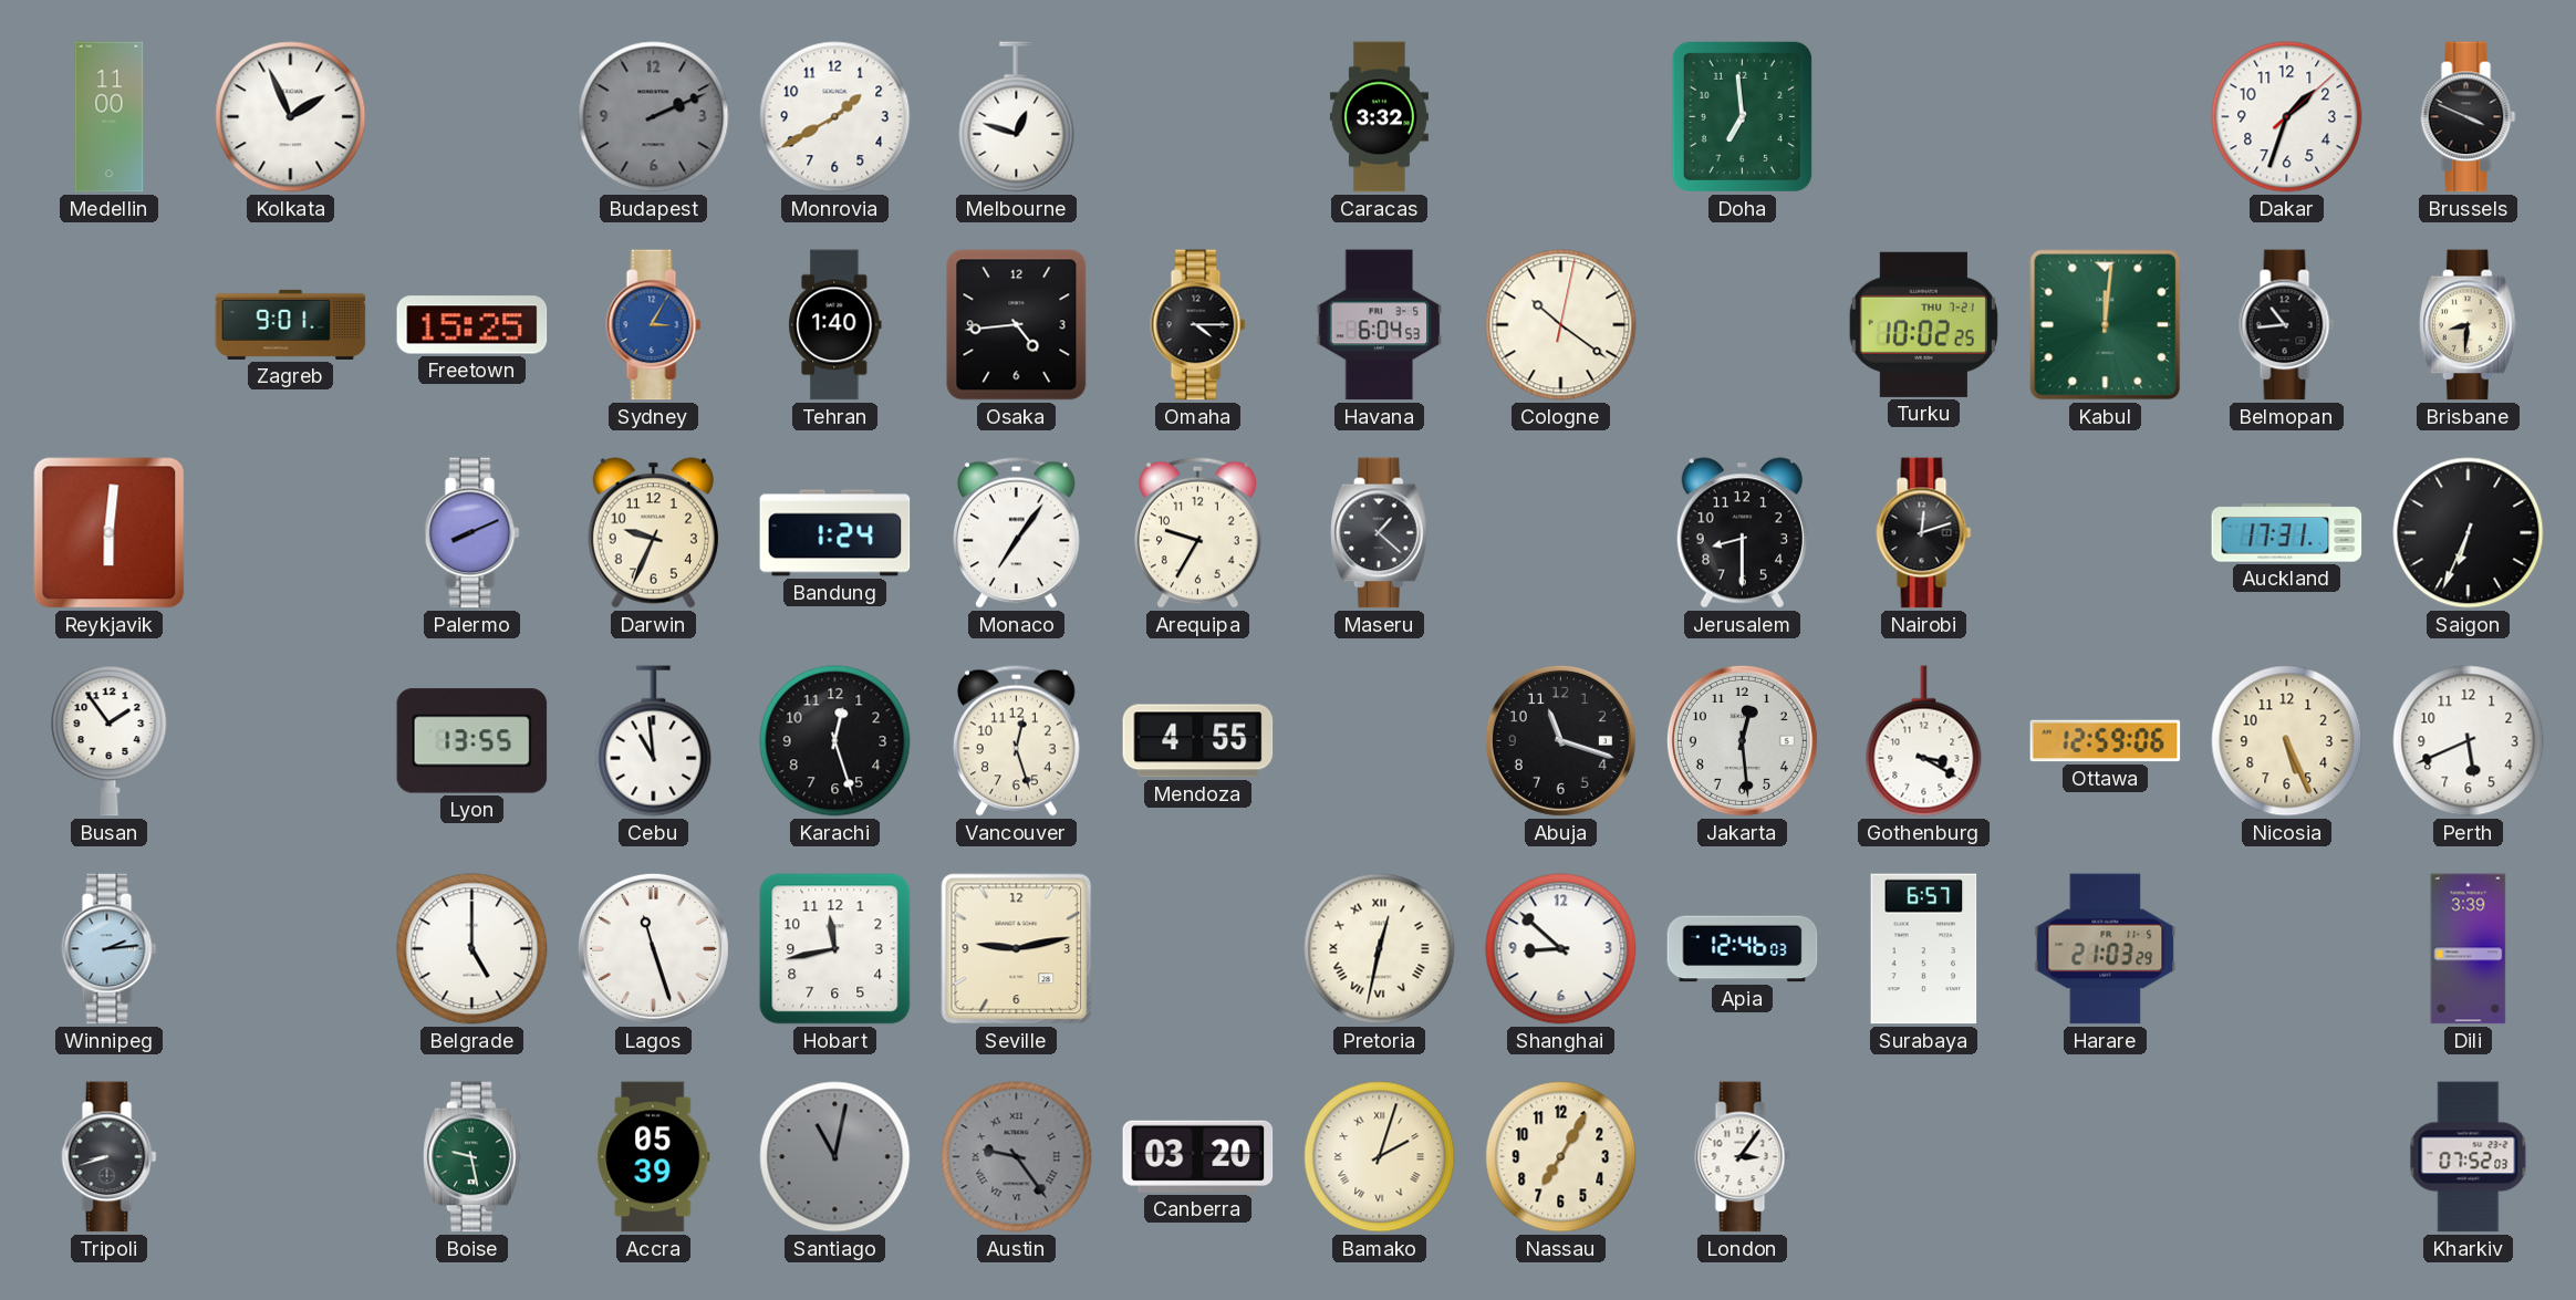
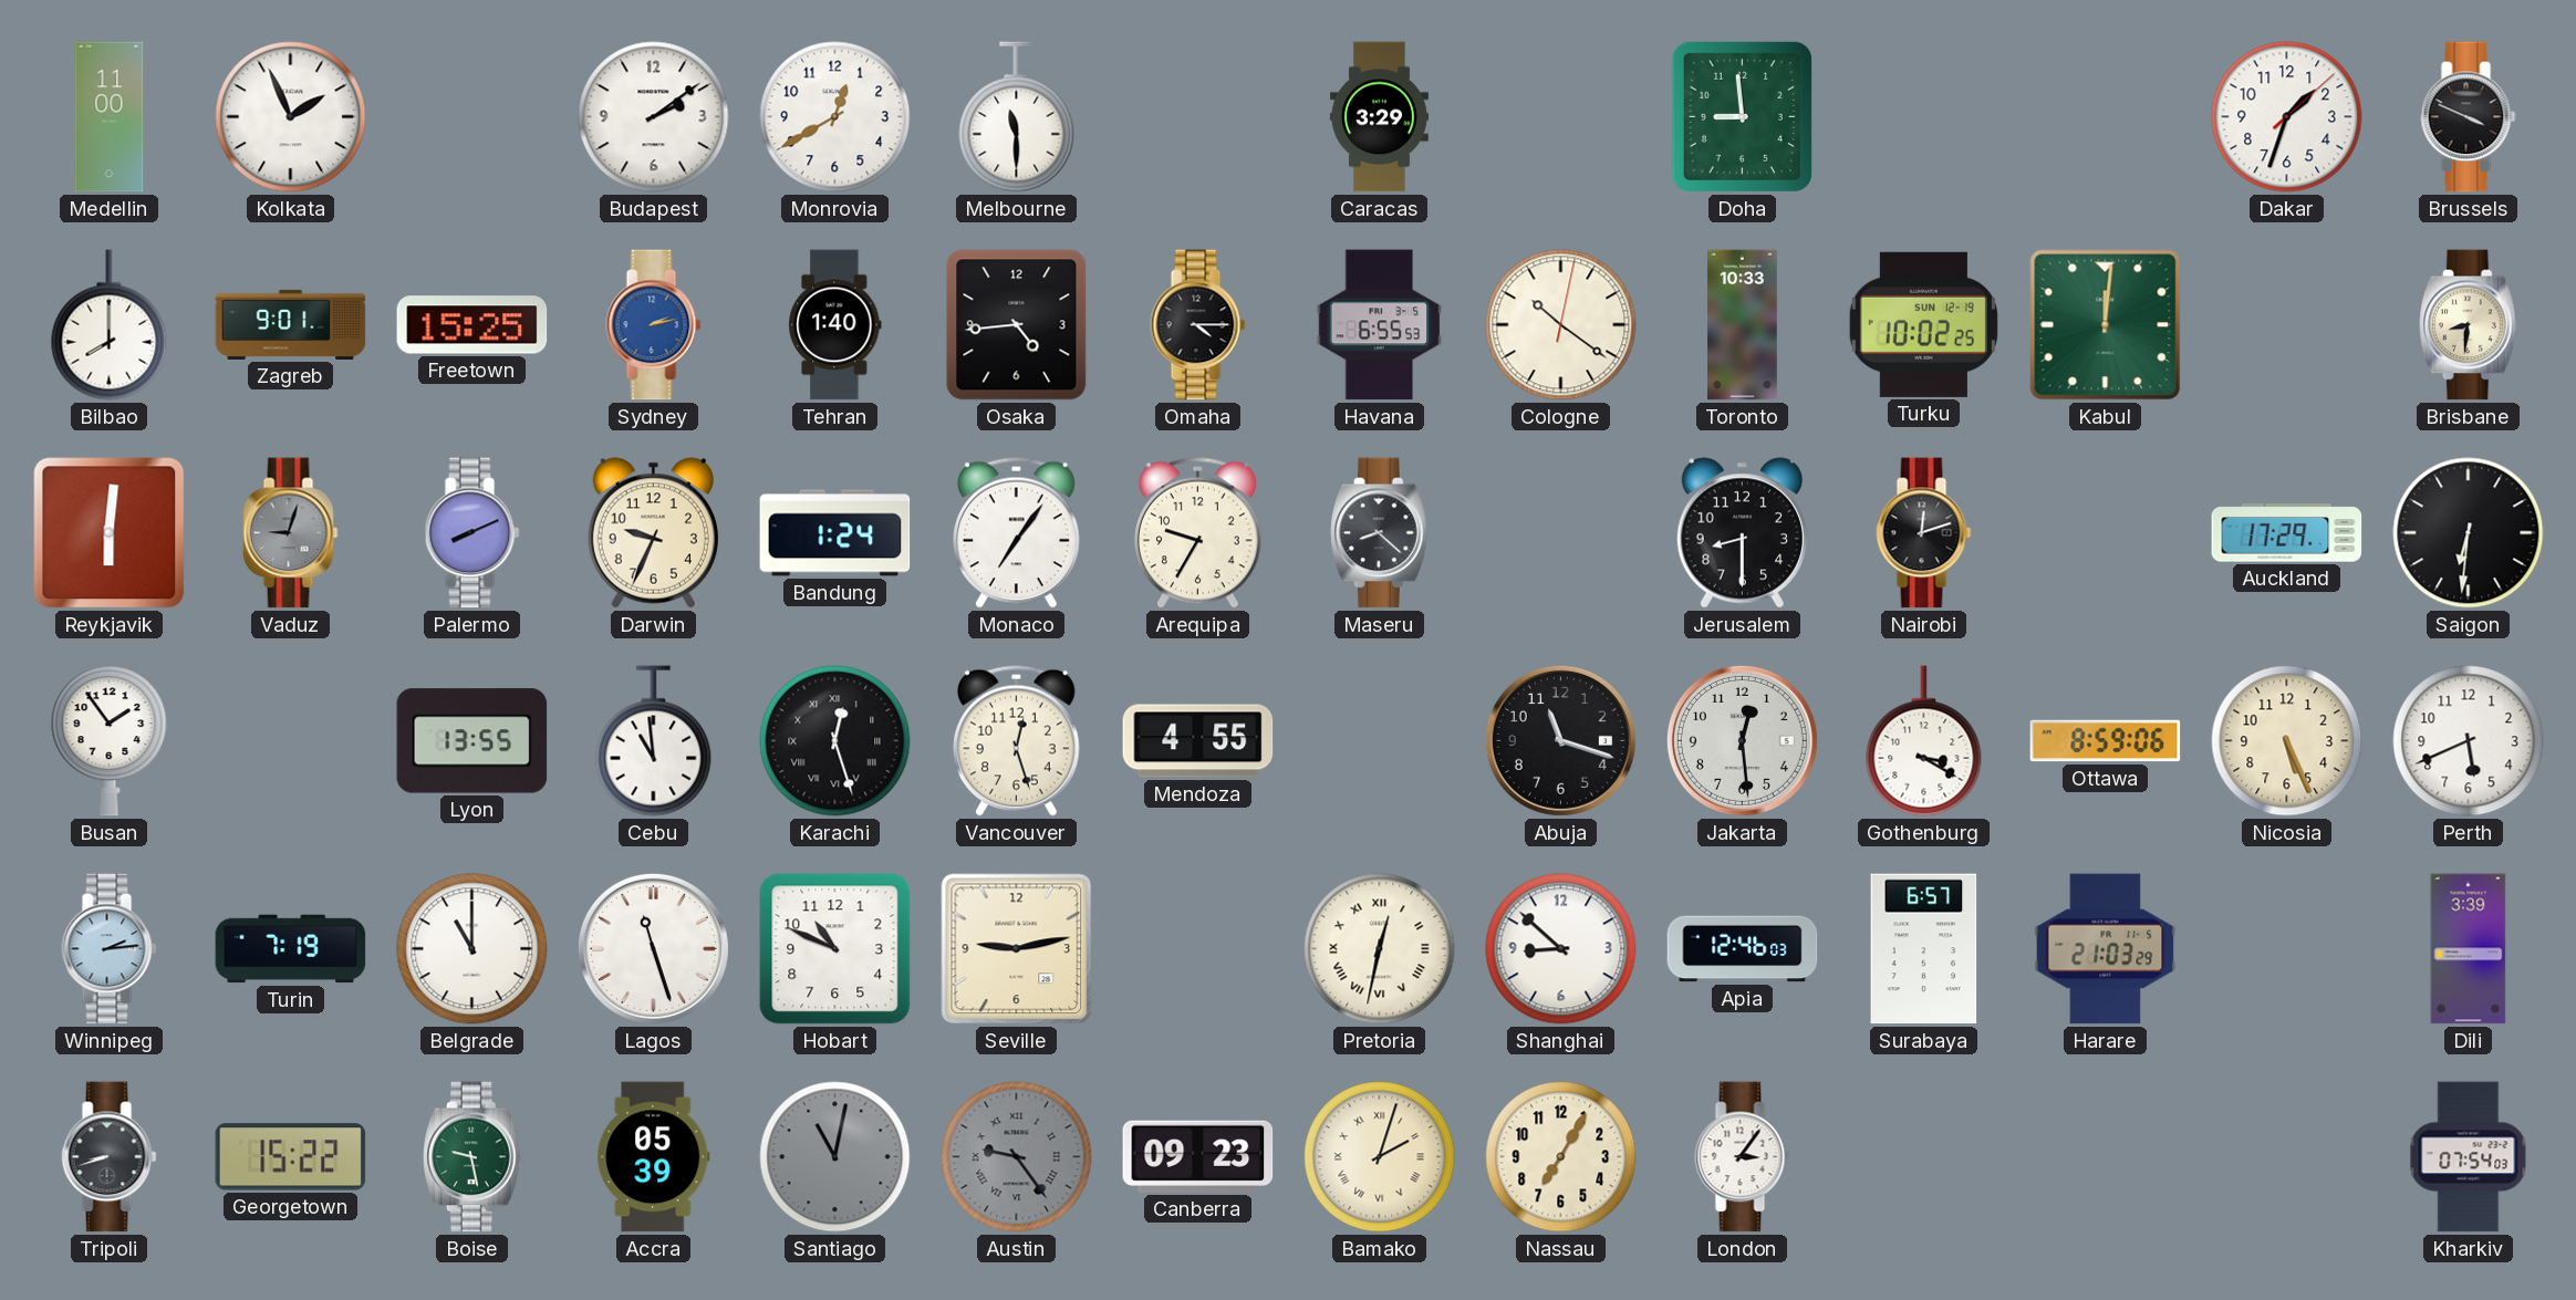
Budapest: 2:11 -> 2:09
Budapest dial: grey -> white
Monrovia: 1:40 -> 12:40
Melbourne: 12:48 -> 11:30
Caracas: 3:32 -> 3:29
Doha: 6:59 -> 8:59
Bilbao: none -> 8:00
Sydney: 3:05 -> 2:13
Havana: 6:04 -> 6:55
Toronto: none -> 10:33
Turku date: THU 7-21 -> SUN 12-19
Belmopan: 10:44 -> none
Vaduz: none -> 9:03
Maseru: 1:22 -> 8:22
Auckland: 17:31 -> 17:29
Saigon: 6:34 -> 6:31
Karachi numerals: Arabic -> Roman
Ottawa: 12:59 -> 8:59
Turin: none -> 7:19
Belgrade: 5:00 -> 11:00
Hobart: 11:43 -> 10:49
Georgetown: none -> 15:22
Canberra: 03:20 -> 09:23
Kharkiv: 07:52 -> 07:54
